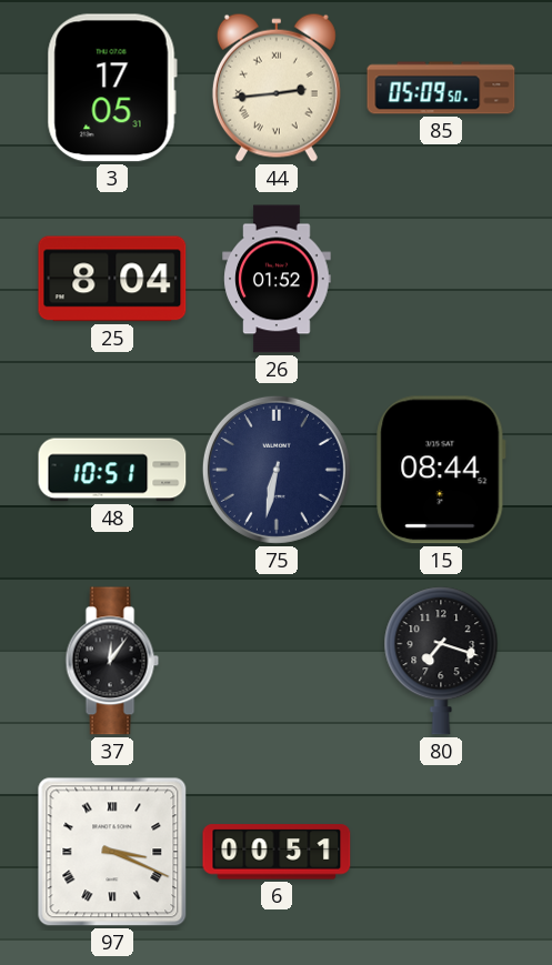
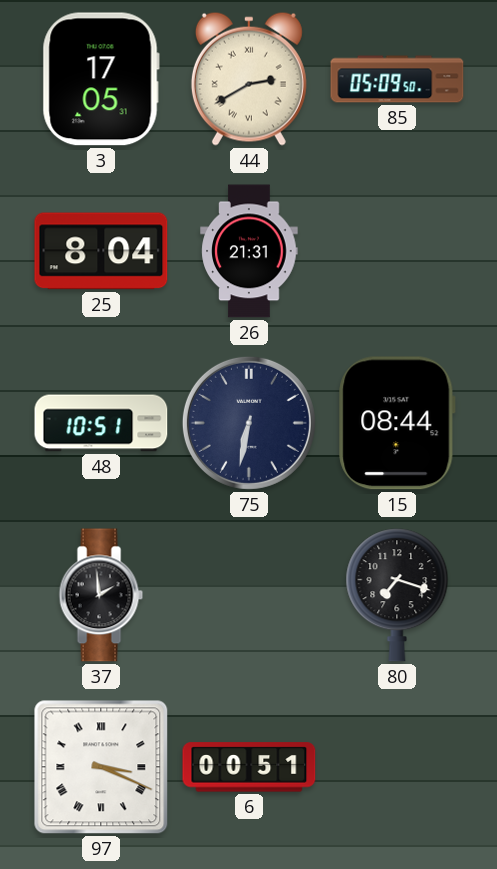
44: 2:44 -> 2:40
26: 01:52 -> 21:31
37: 12:06 -> 1:59
